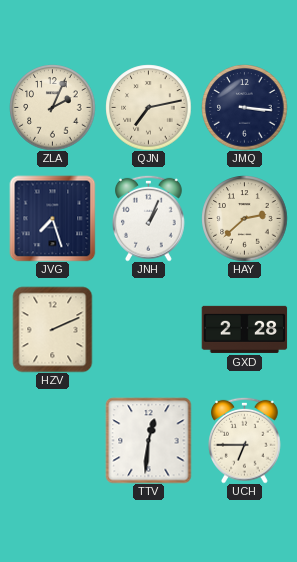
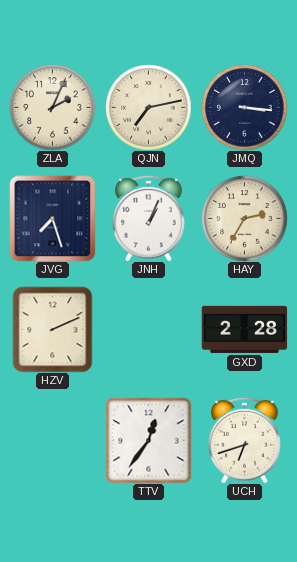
HAY: 2:38 -> 2:35
TTV: 12:31 -> 12:36
UCH: 6:45 -> 6:42
